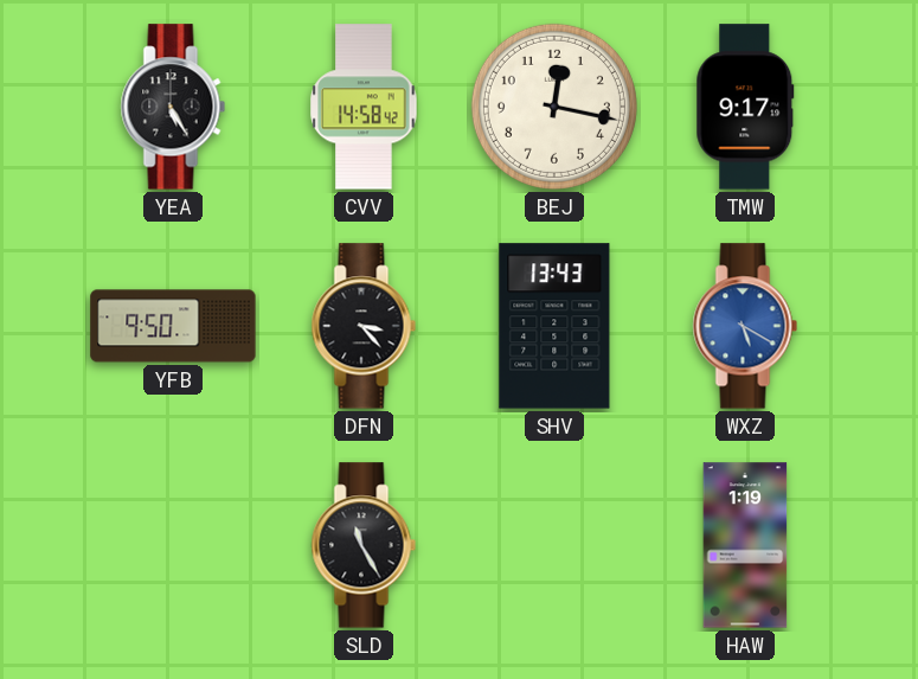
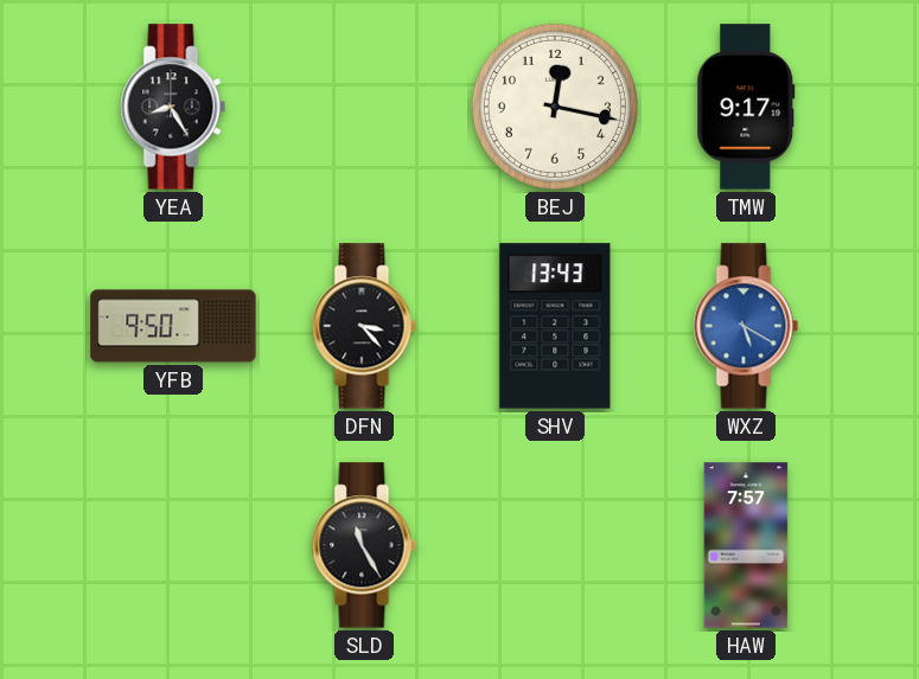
YEA: 5:25 -> 8:25
CVV: 14:58 -> none
HAW: 1:19 -> 7:57
